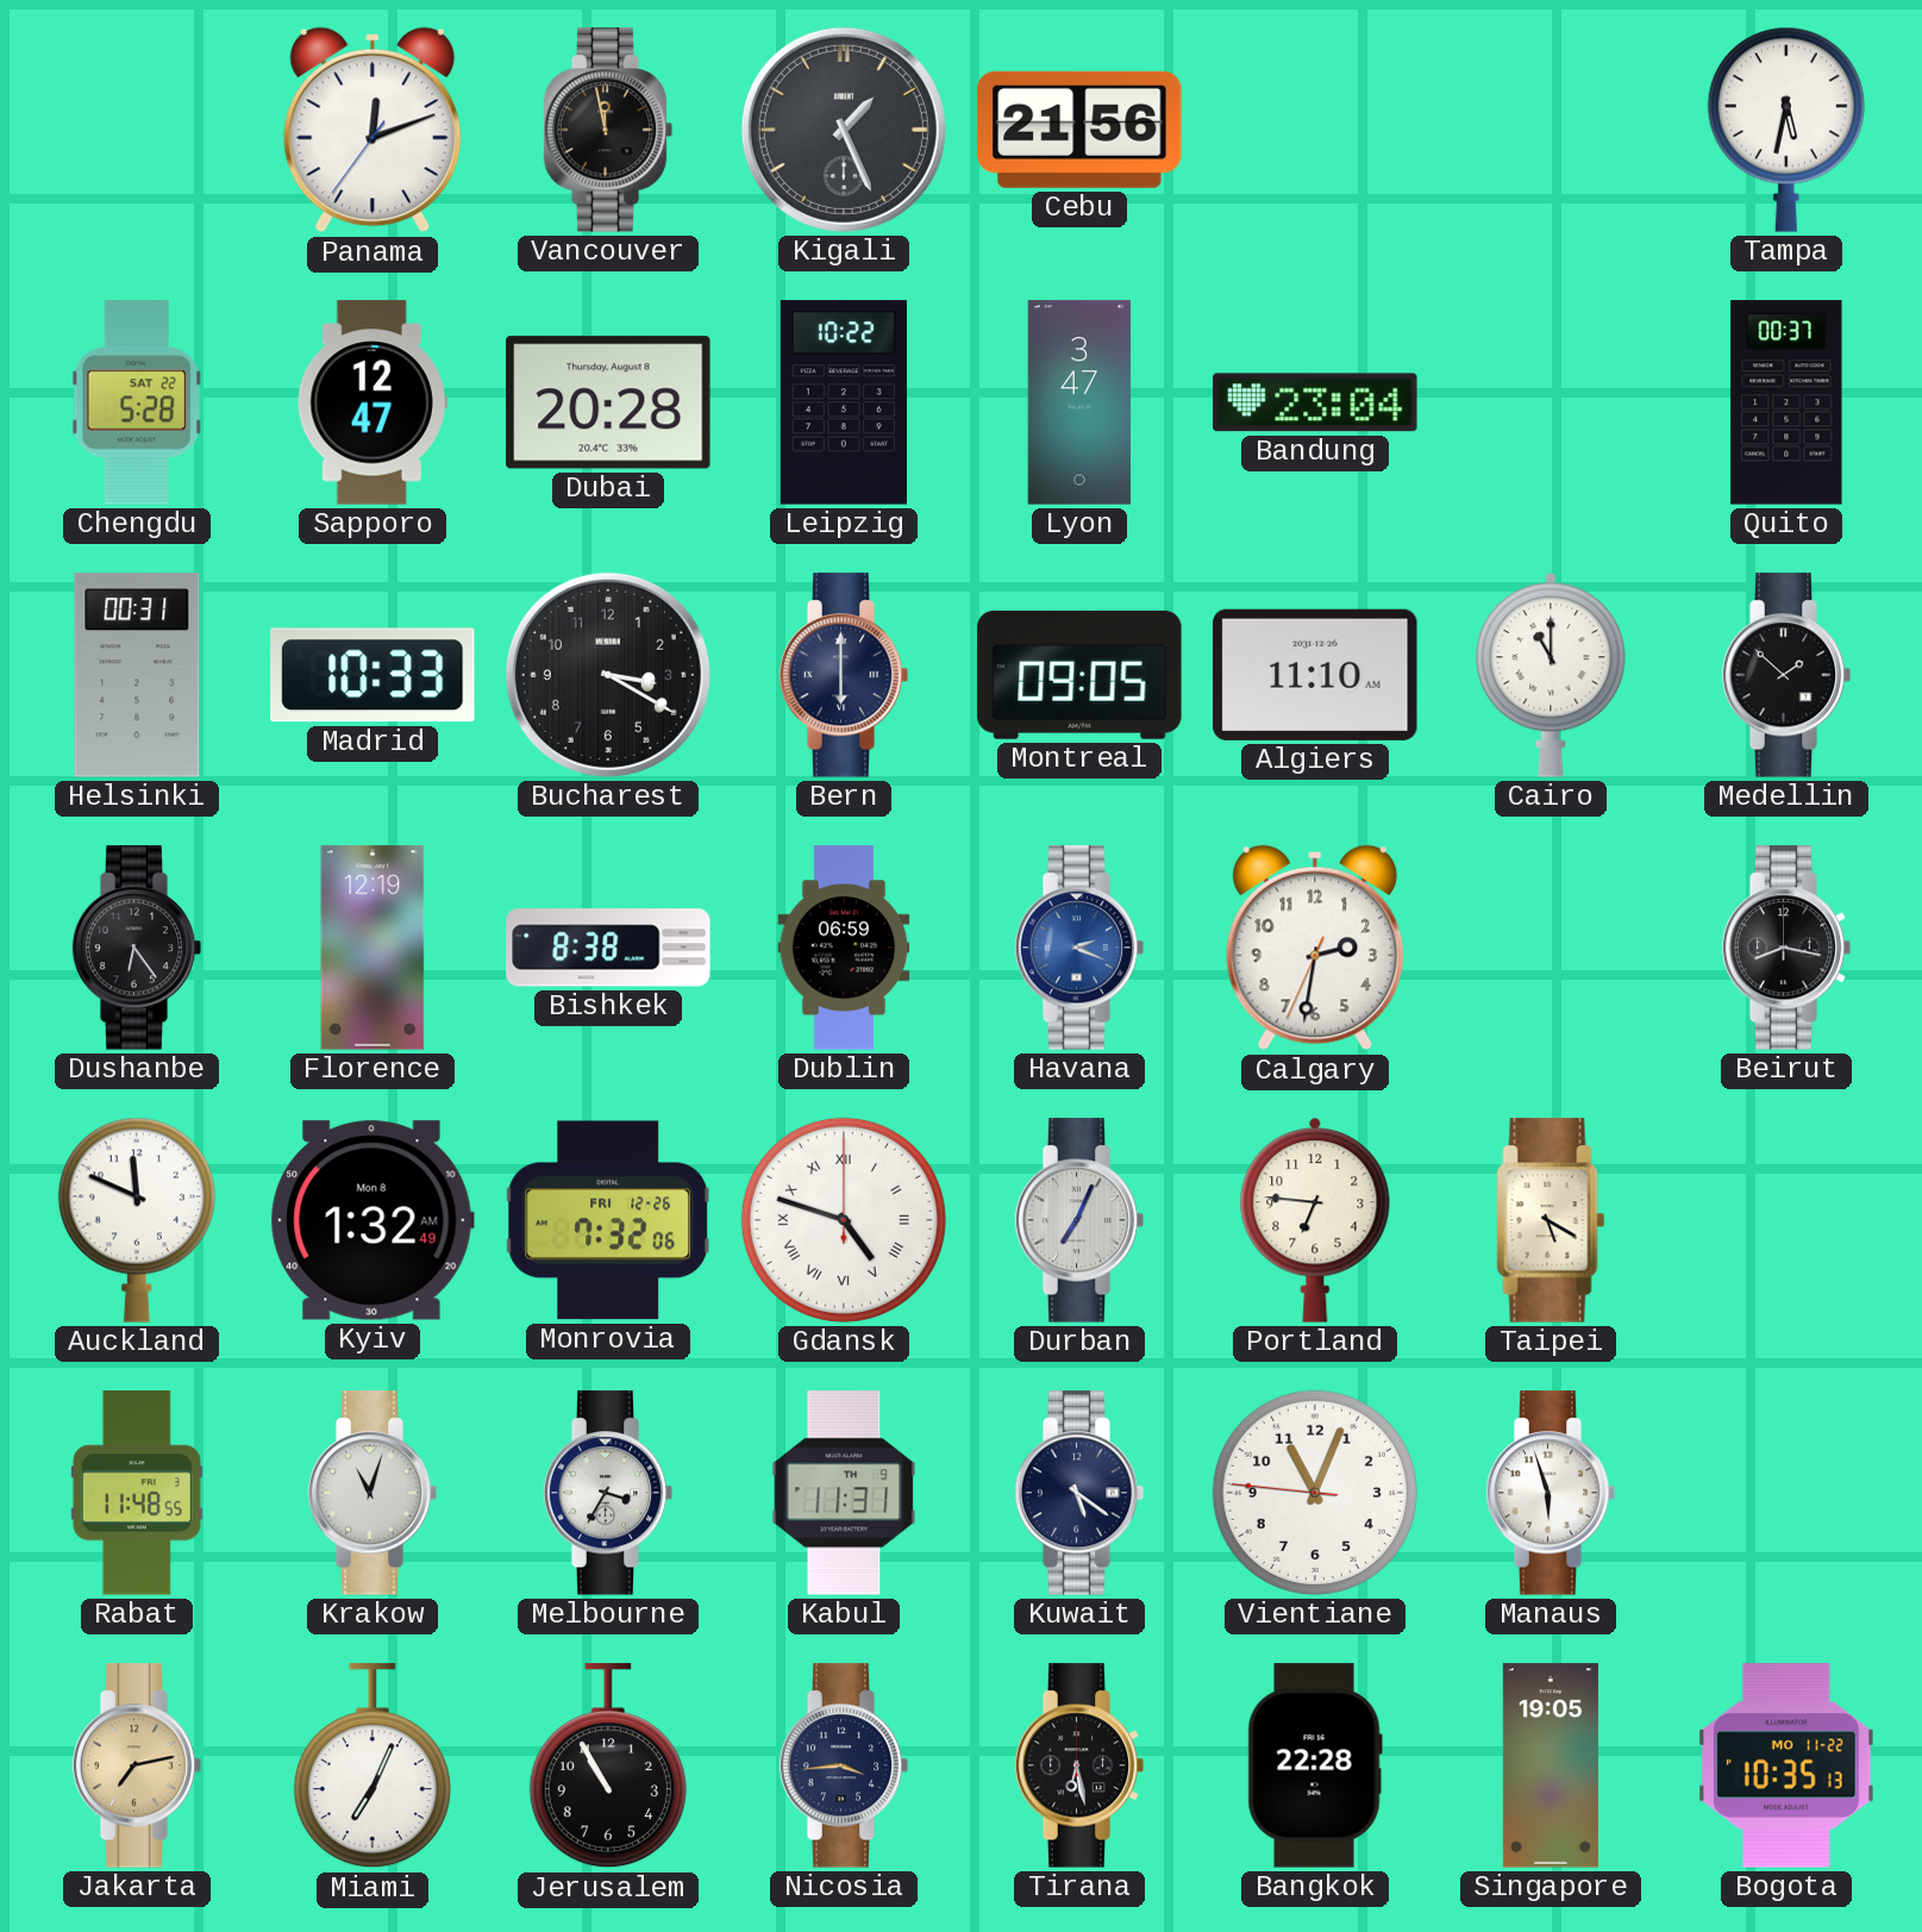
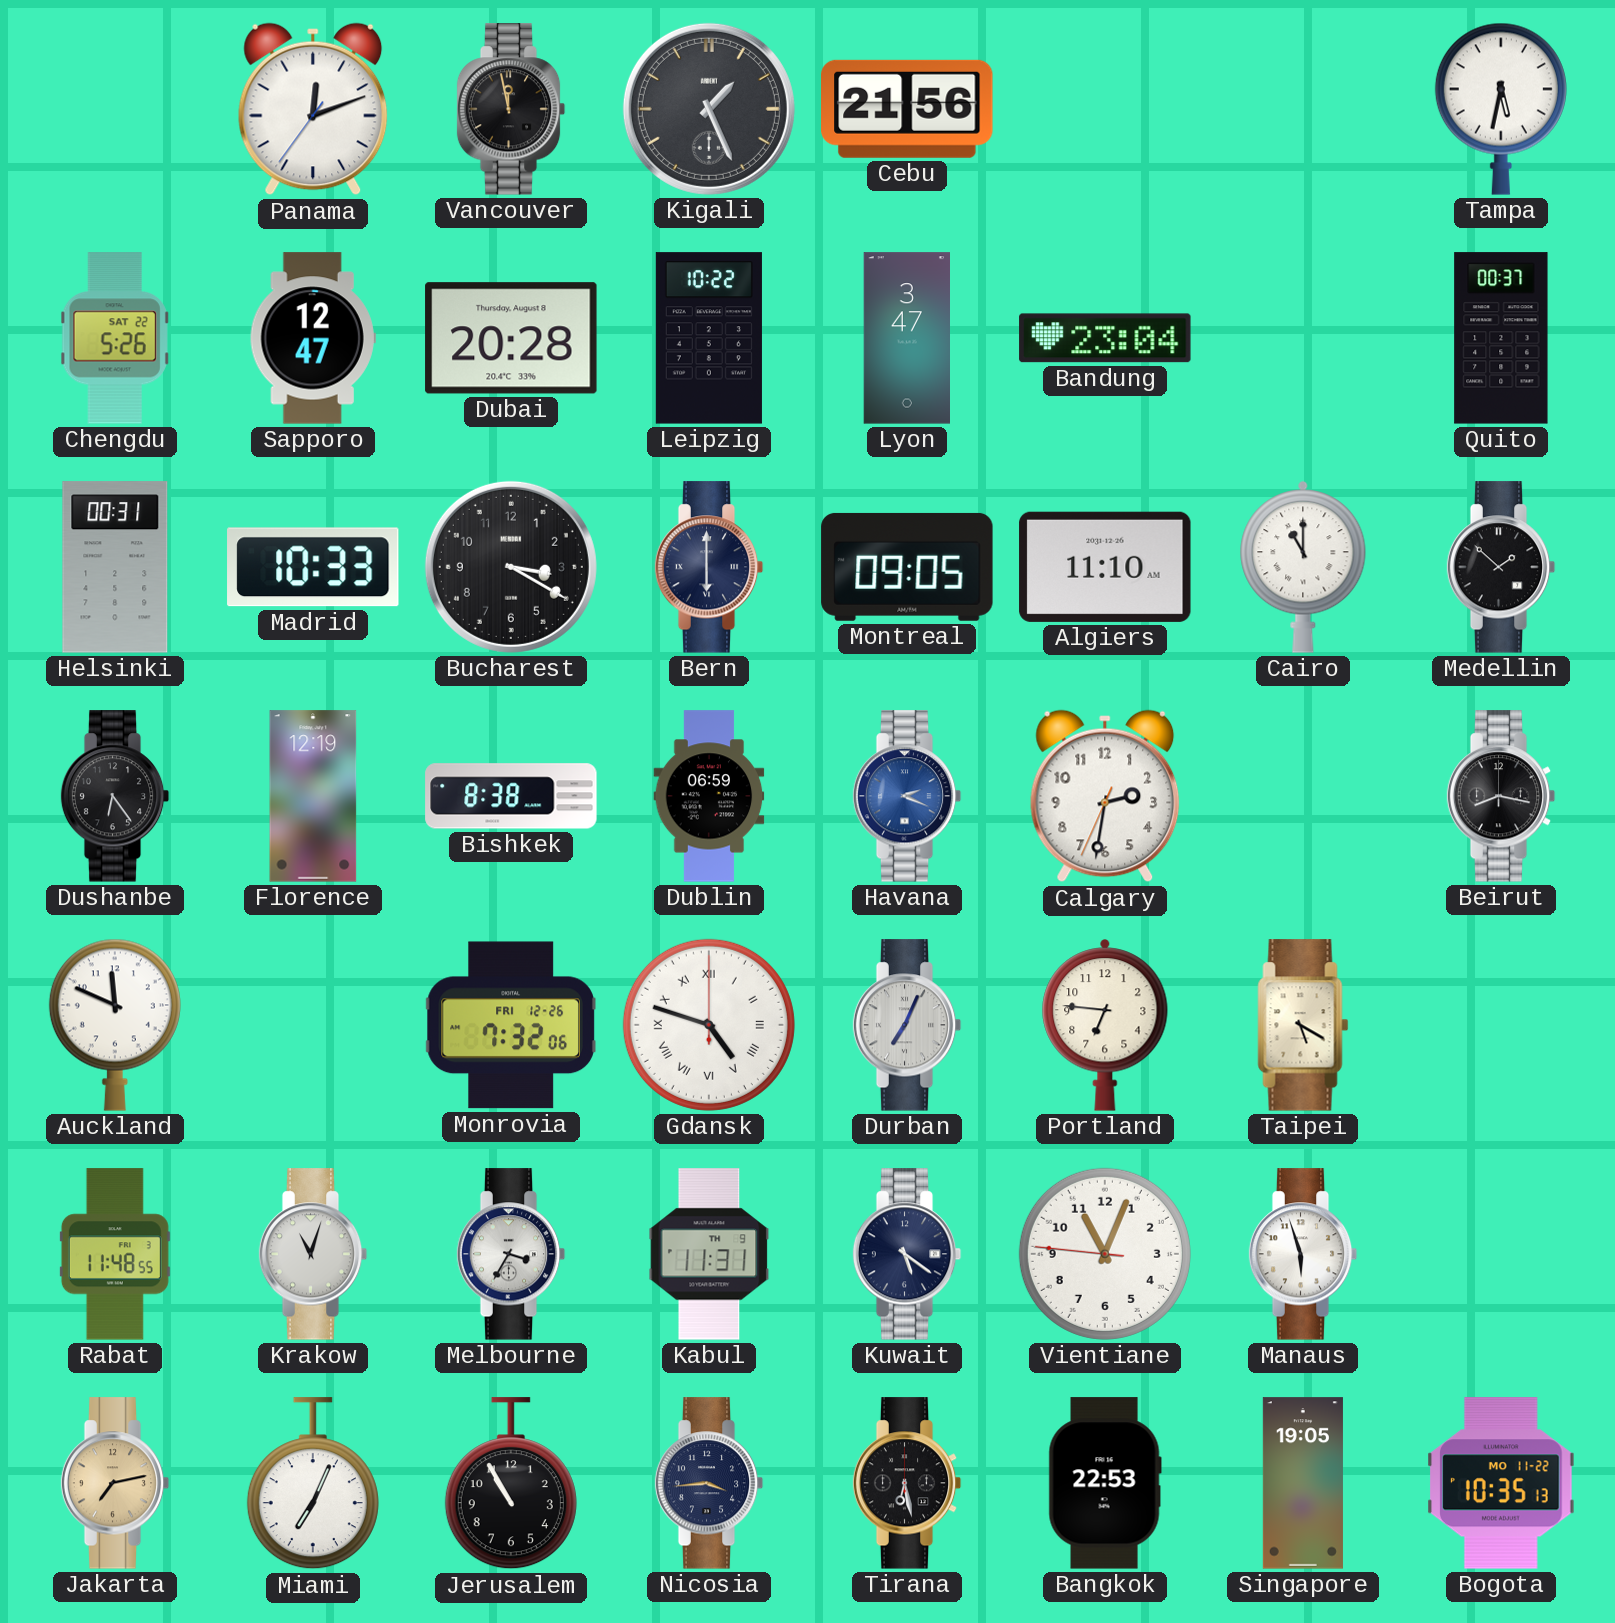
Chengdu: 5:28 -> 5:26
Kyiv: 1:32 -> none
Bangkok: 22:28 -> 22:53
